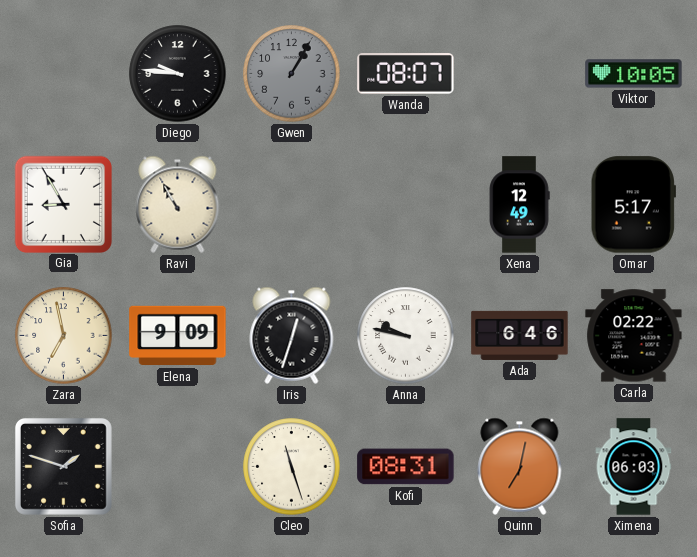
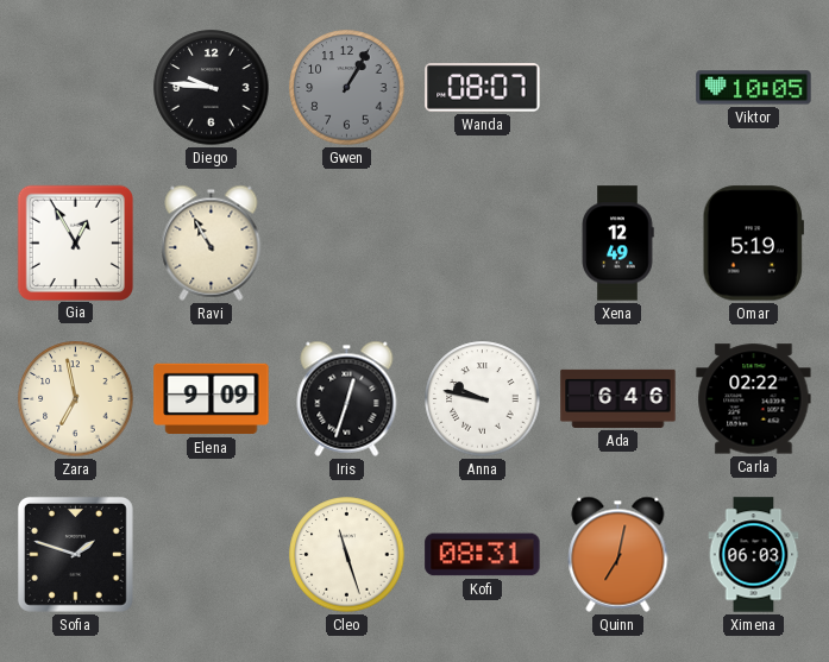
Gia: 8:55 -> 12:55
Omar: 5:17 -> 5:19
